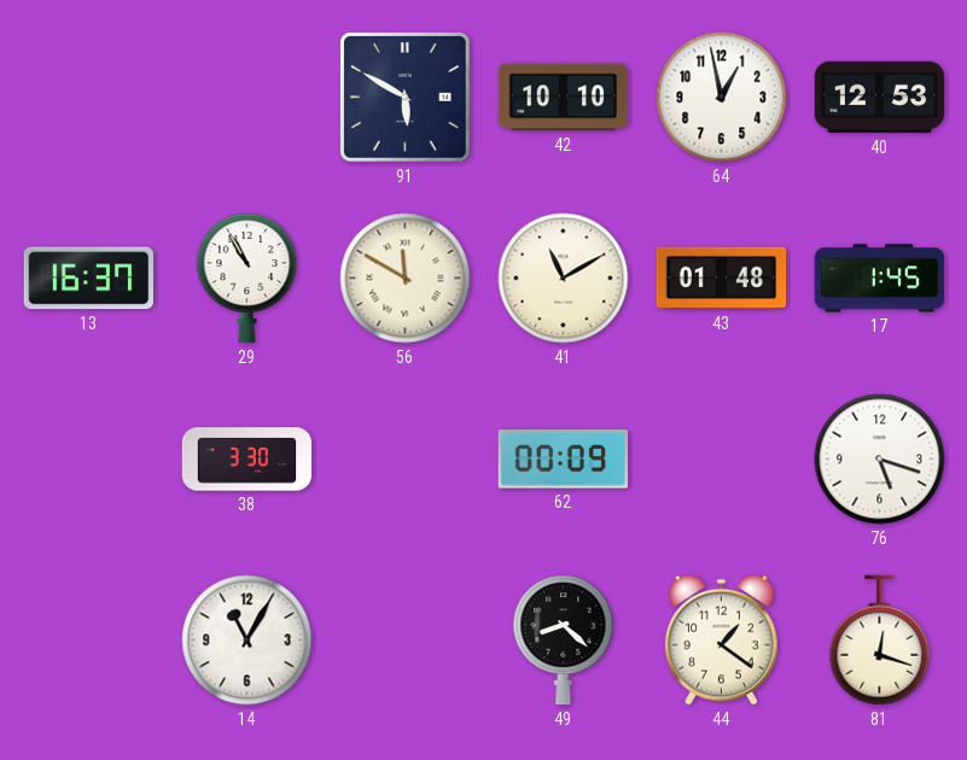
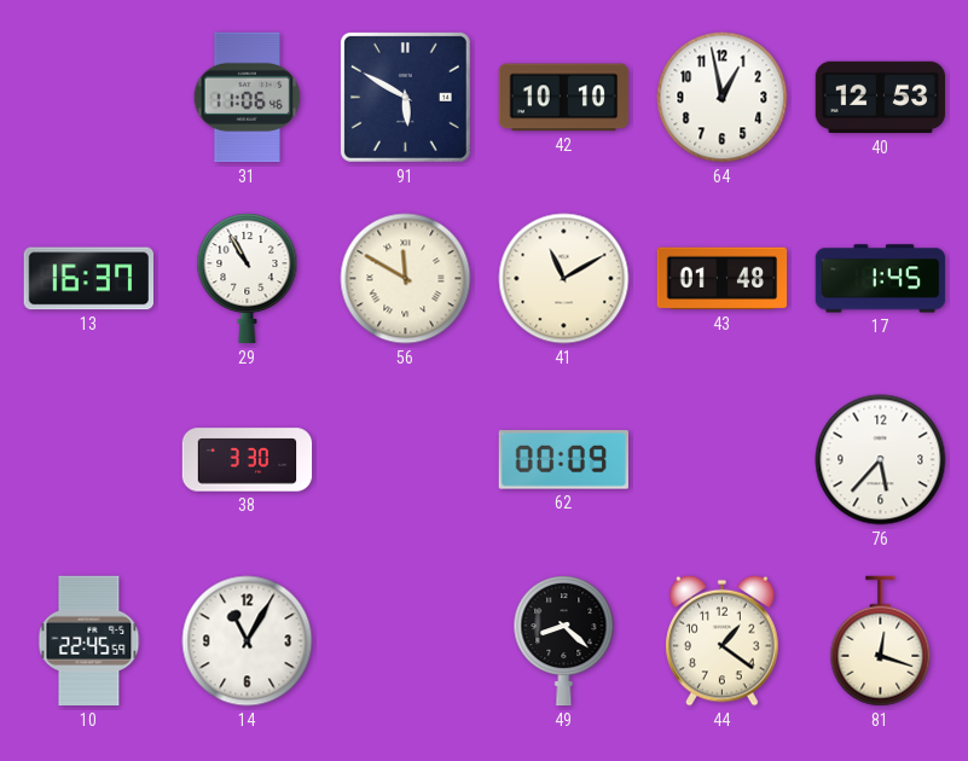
31: none -> 11:06
76: 5:18 -> 5:37
10: none -> 22:45
